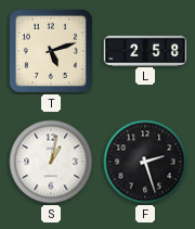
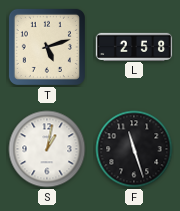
F: 2:27 -> 11:27
